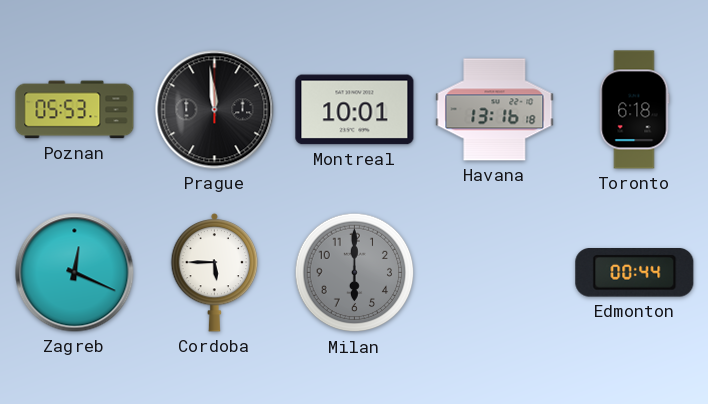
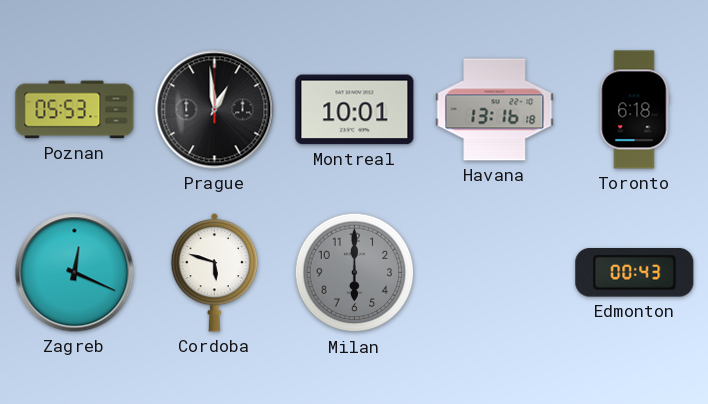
Prague: 11:59 -> 12:59
Cordoba: 5:45 -> 5:48
Edmonton: 00:44 -> 00:43
